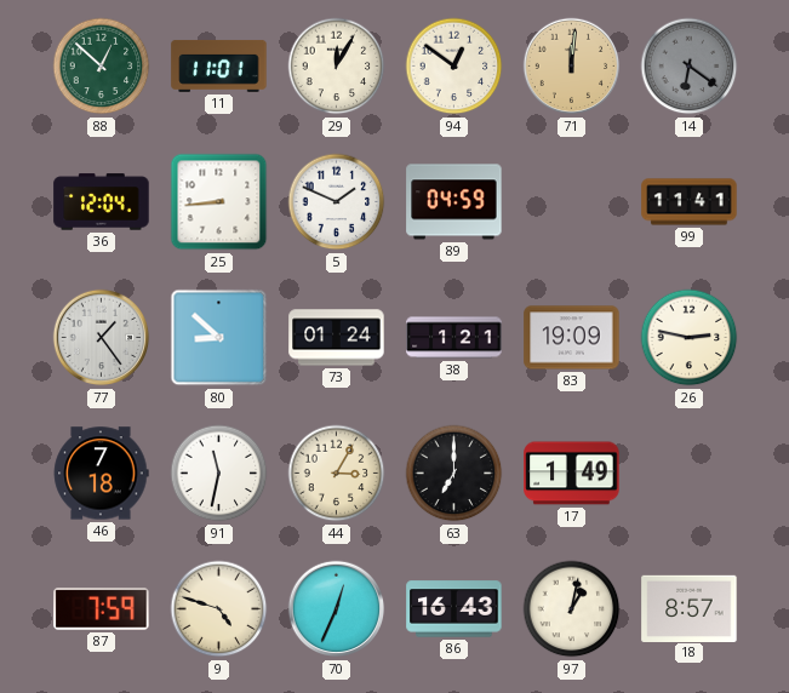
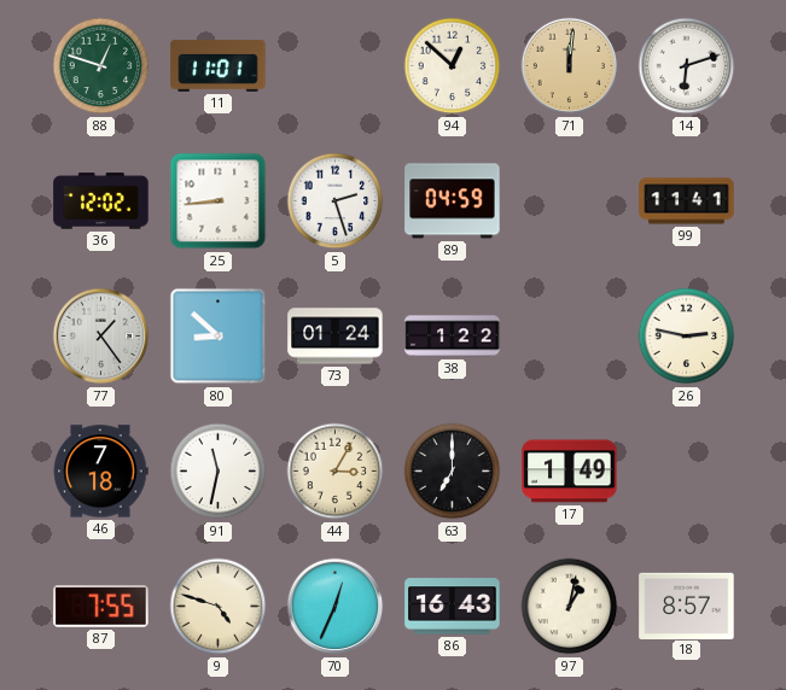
88: 12:52 -> 12:48
29: 12:05 -> none
94: 12:51 -> 12:52
14: 6:21 -> 6:12
14 dial: grey -> white
36: 12:04 -> 12:02
5: 1:49 -> 2:27
38: 1:21 -> 1:22
83: 19:09 -> none
87: 7:59 -> 7:55
